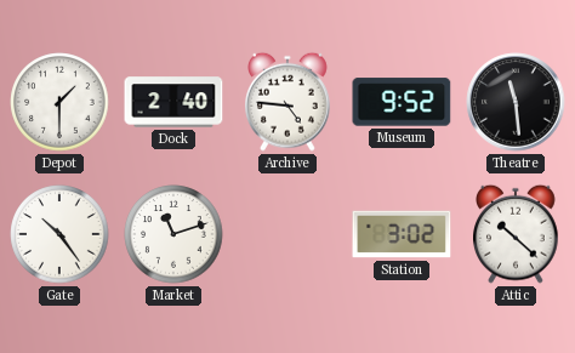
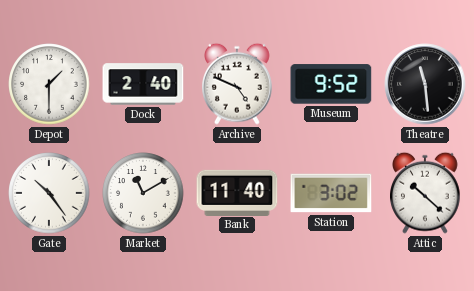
Archive: 4:46 -> 4:49
Market: 11:12 -> 11:10
Bank: none -> 11:40
